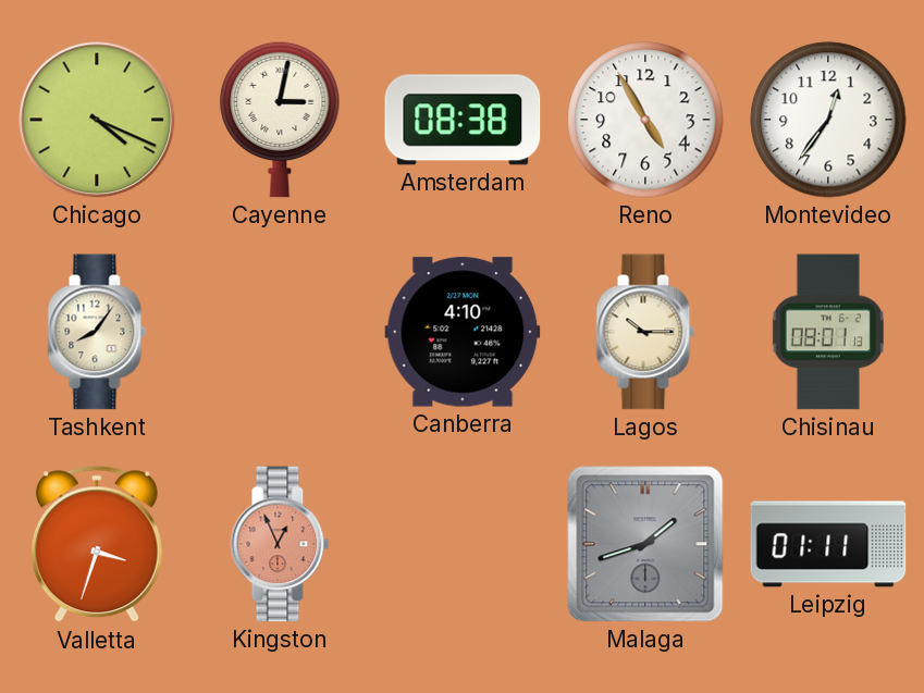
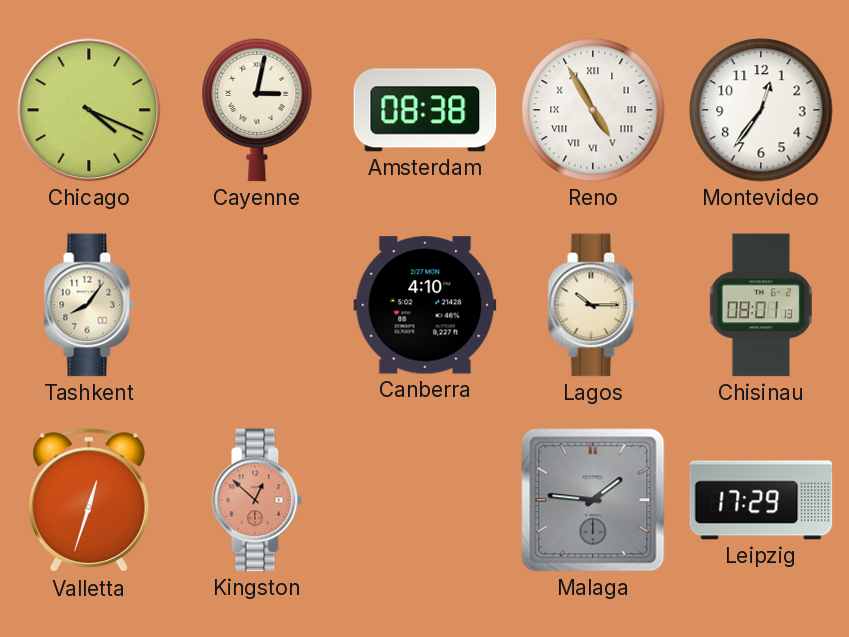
Reno numerals: Arabic -> Roman
Valletta: 3:33 -> 12:33
Kingston: 12:56 -> 12:52
Malaga: 1:42 -> 1:46
Leipzig: 01:11 -> 17:29
